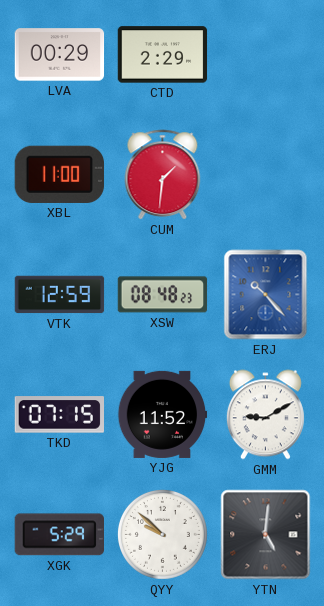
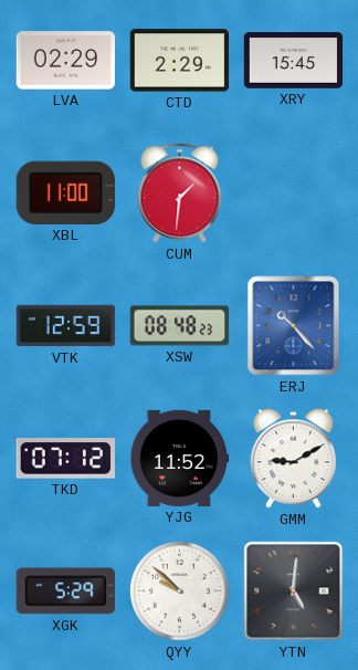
LVA: 00:29 -> 02:29
XRY: none -> 15:45
TKD: 07:15 -> 07:12
